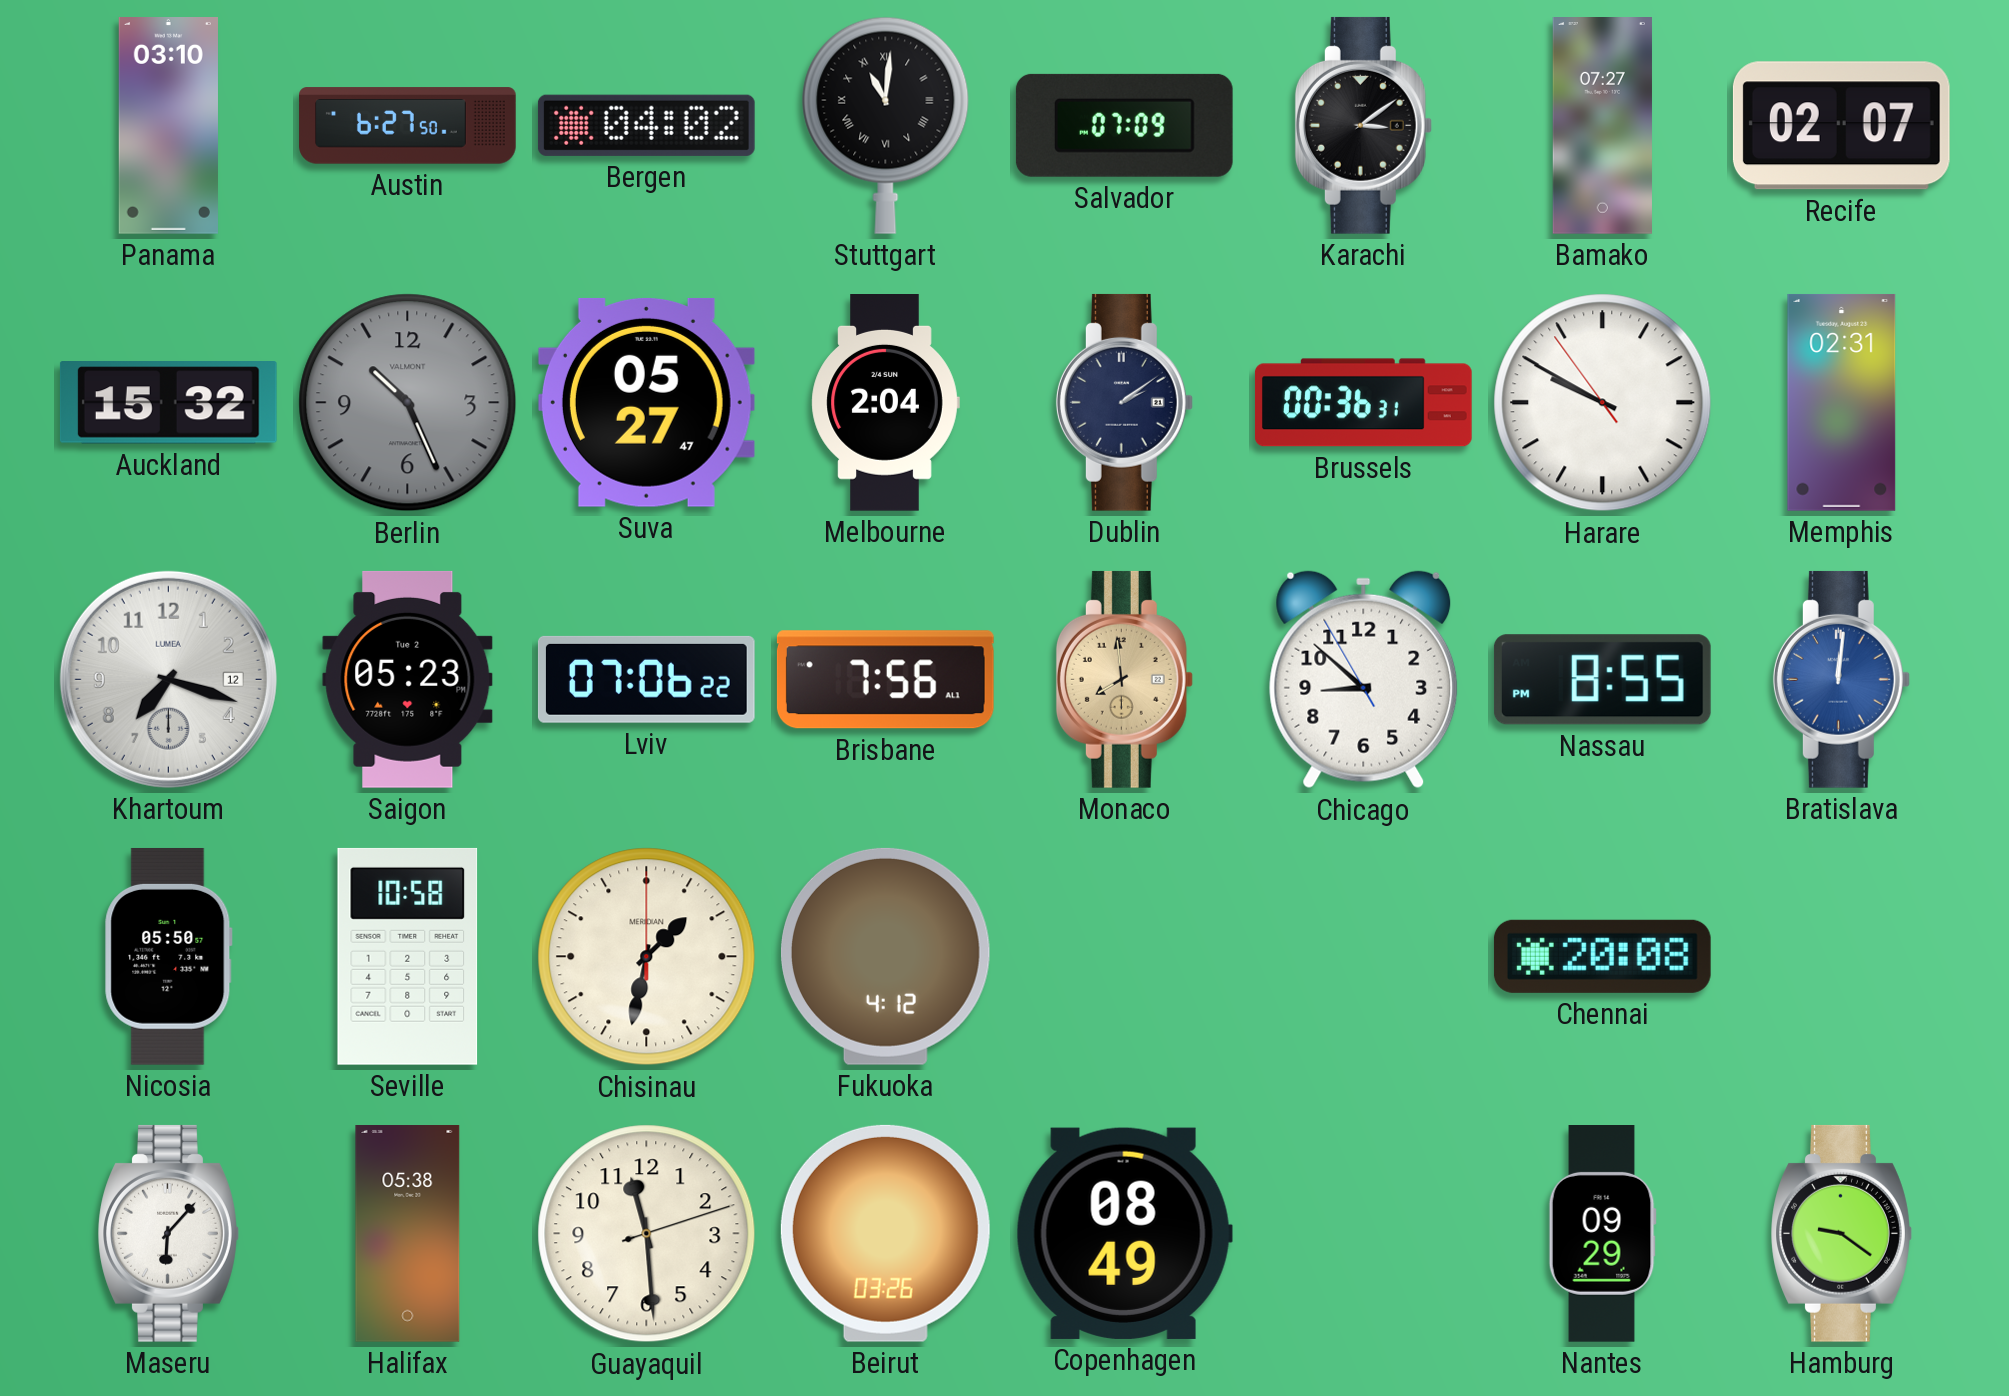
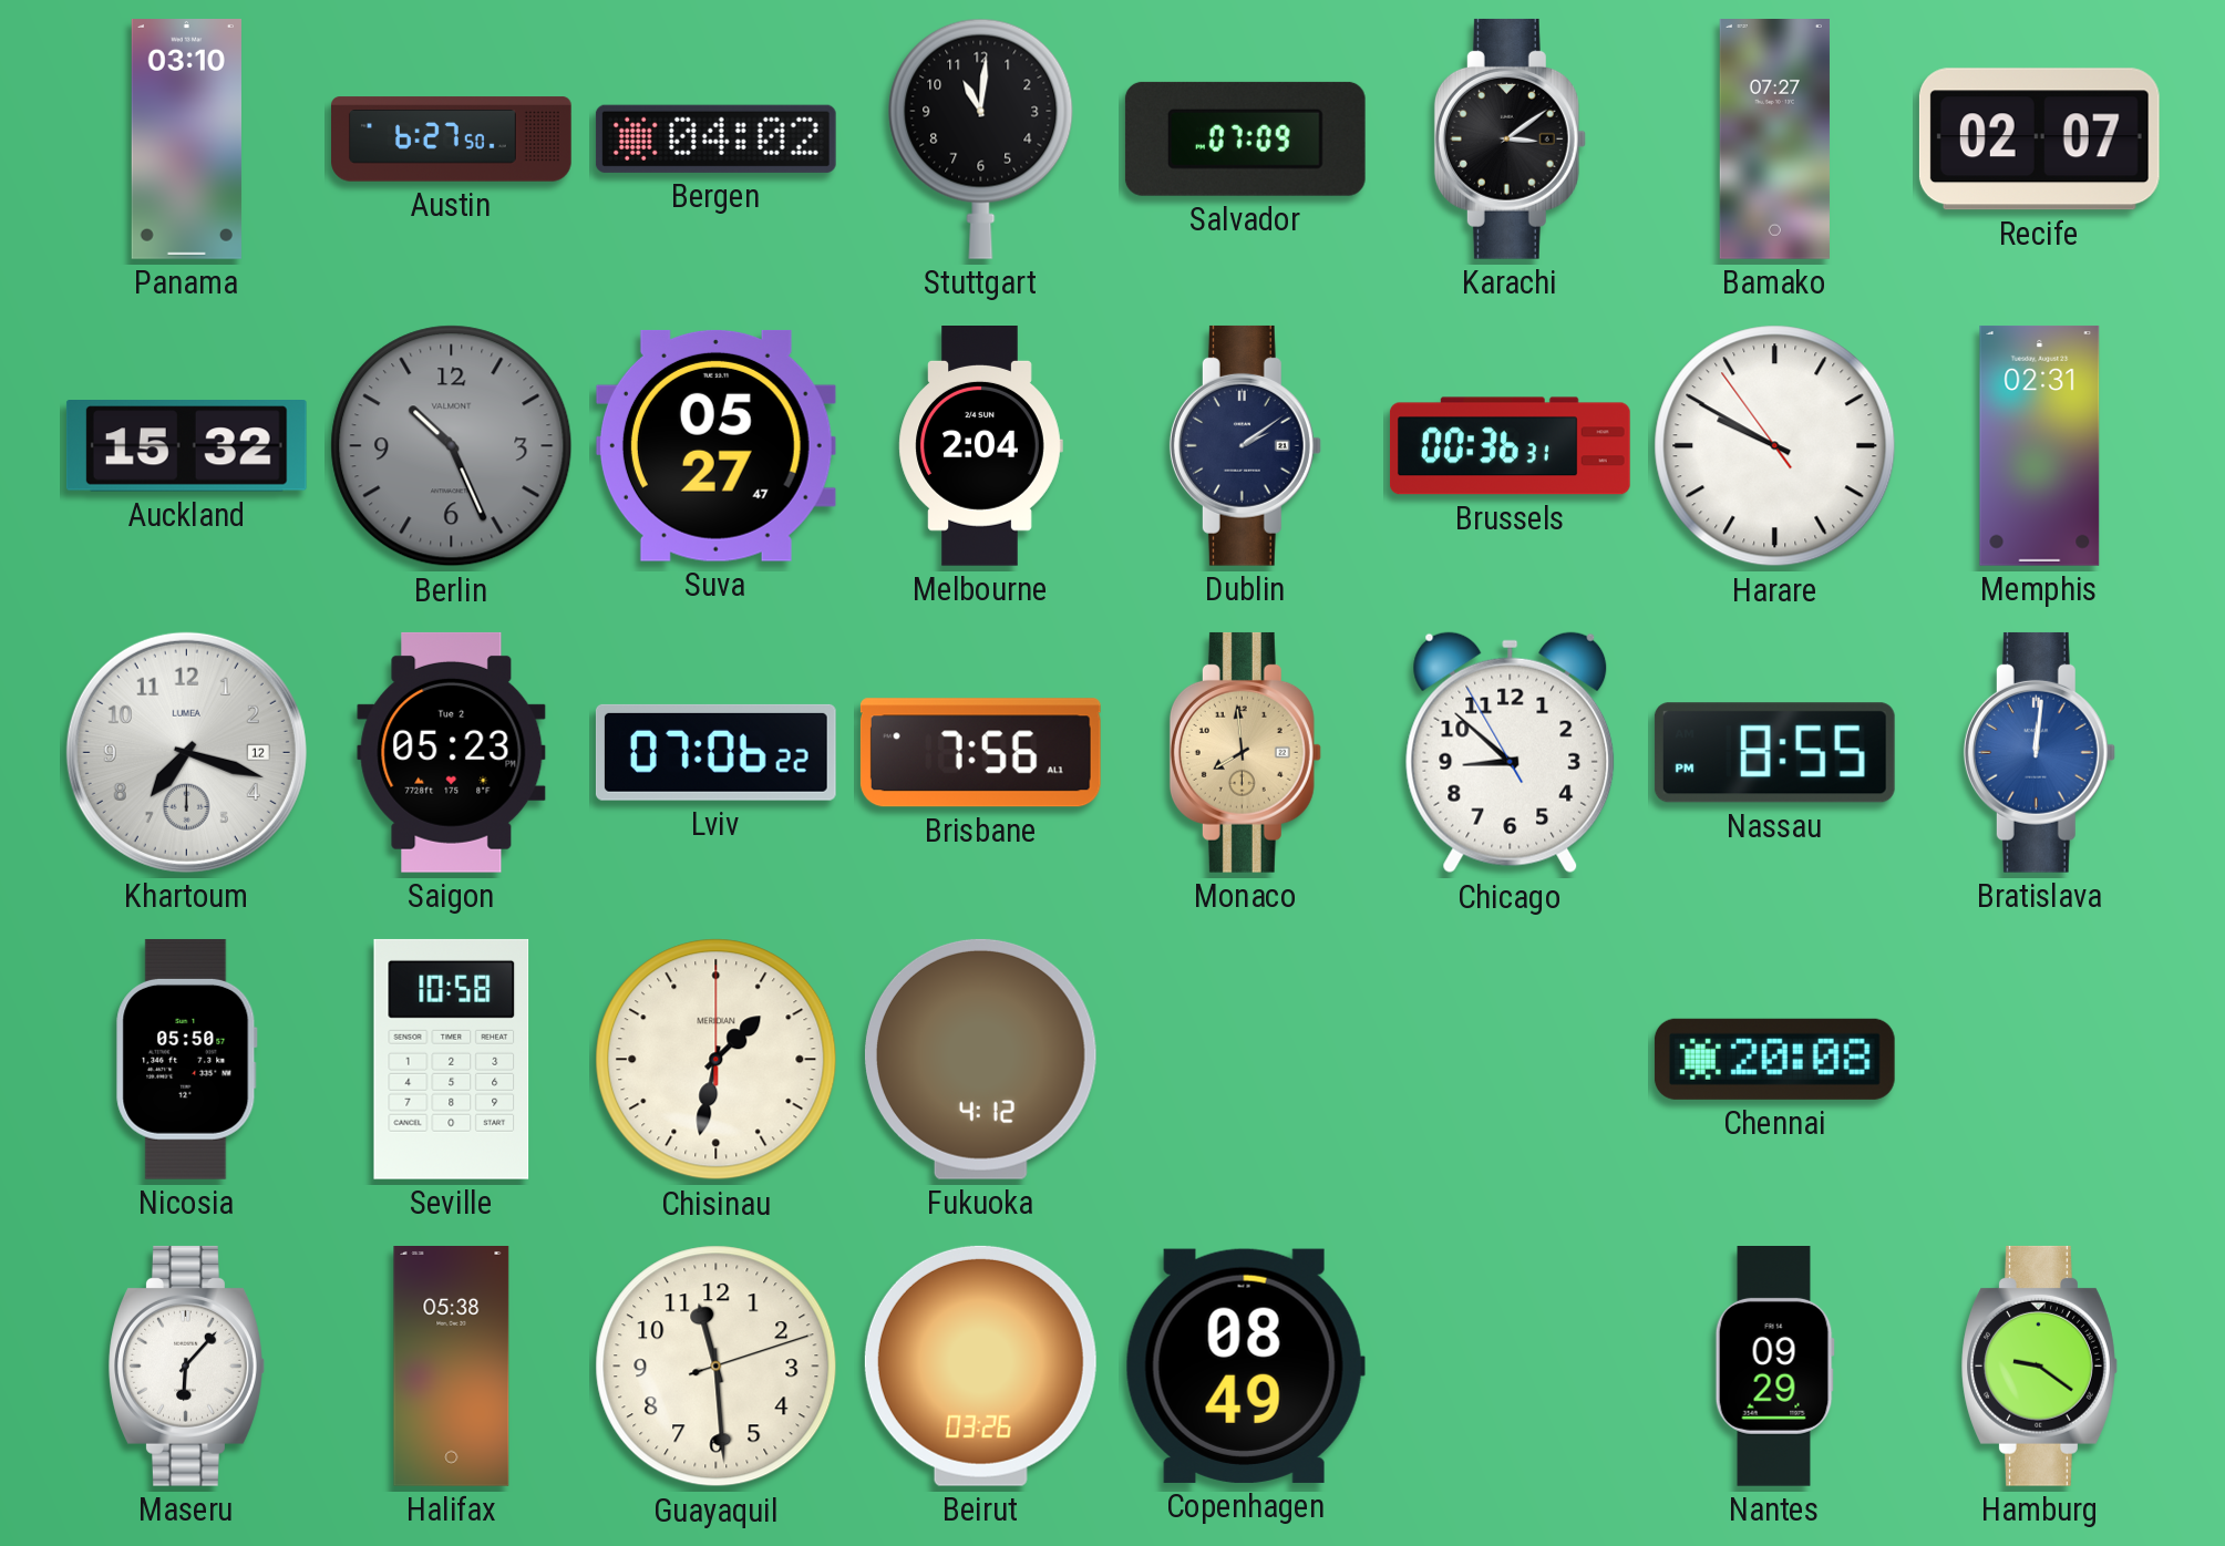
Stuttgart numerals: Roman -> Arabic
